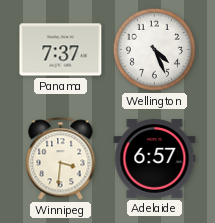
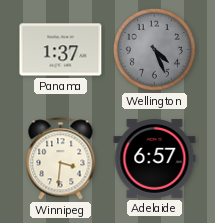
Panama: 7:37 -> 1:37
Wellington dial: white -> grey
